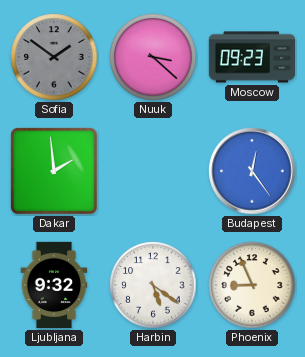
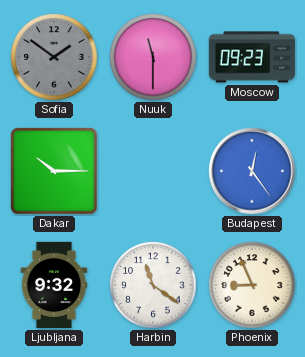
Nuuk: 3:22 -> 11:30
Dakar: 1:59 -> 10:15
Harbin: 5:21 -> 11:21
